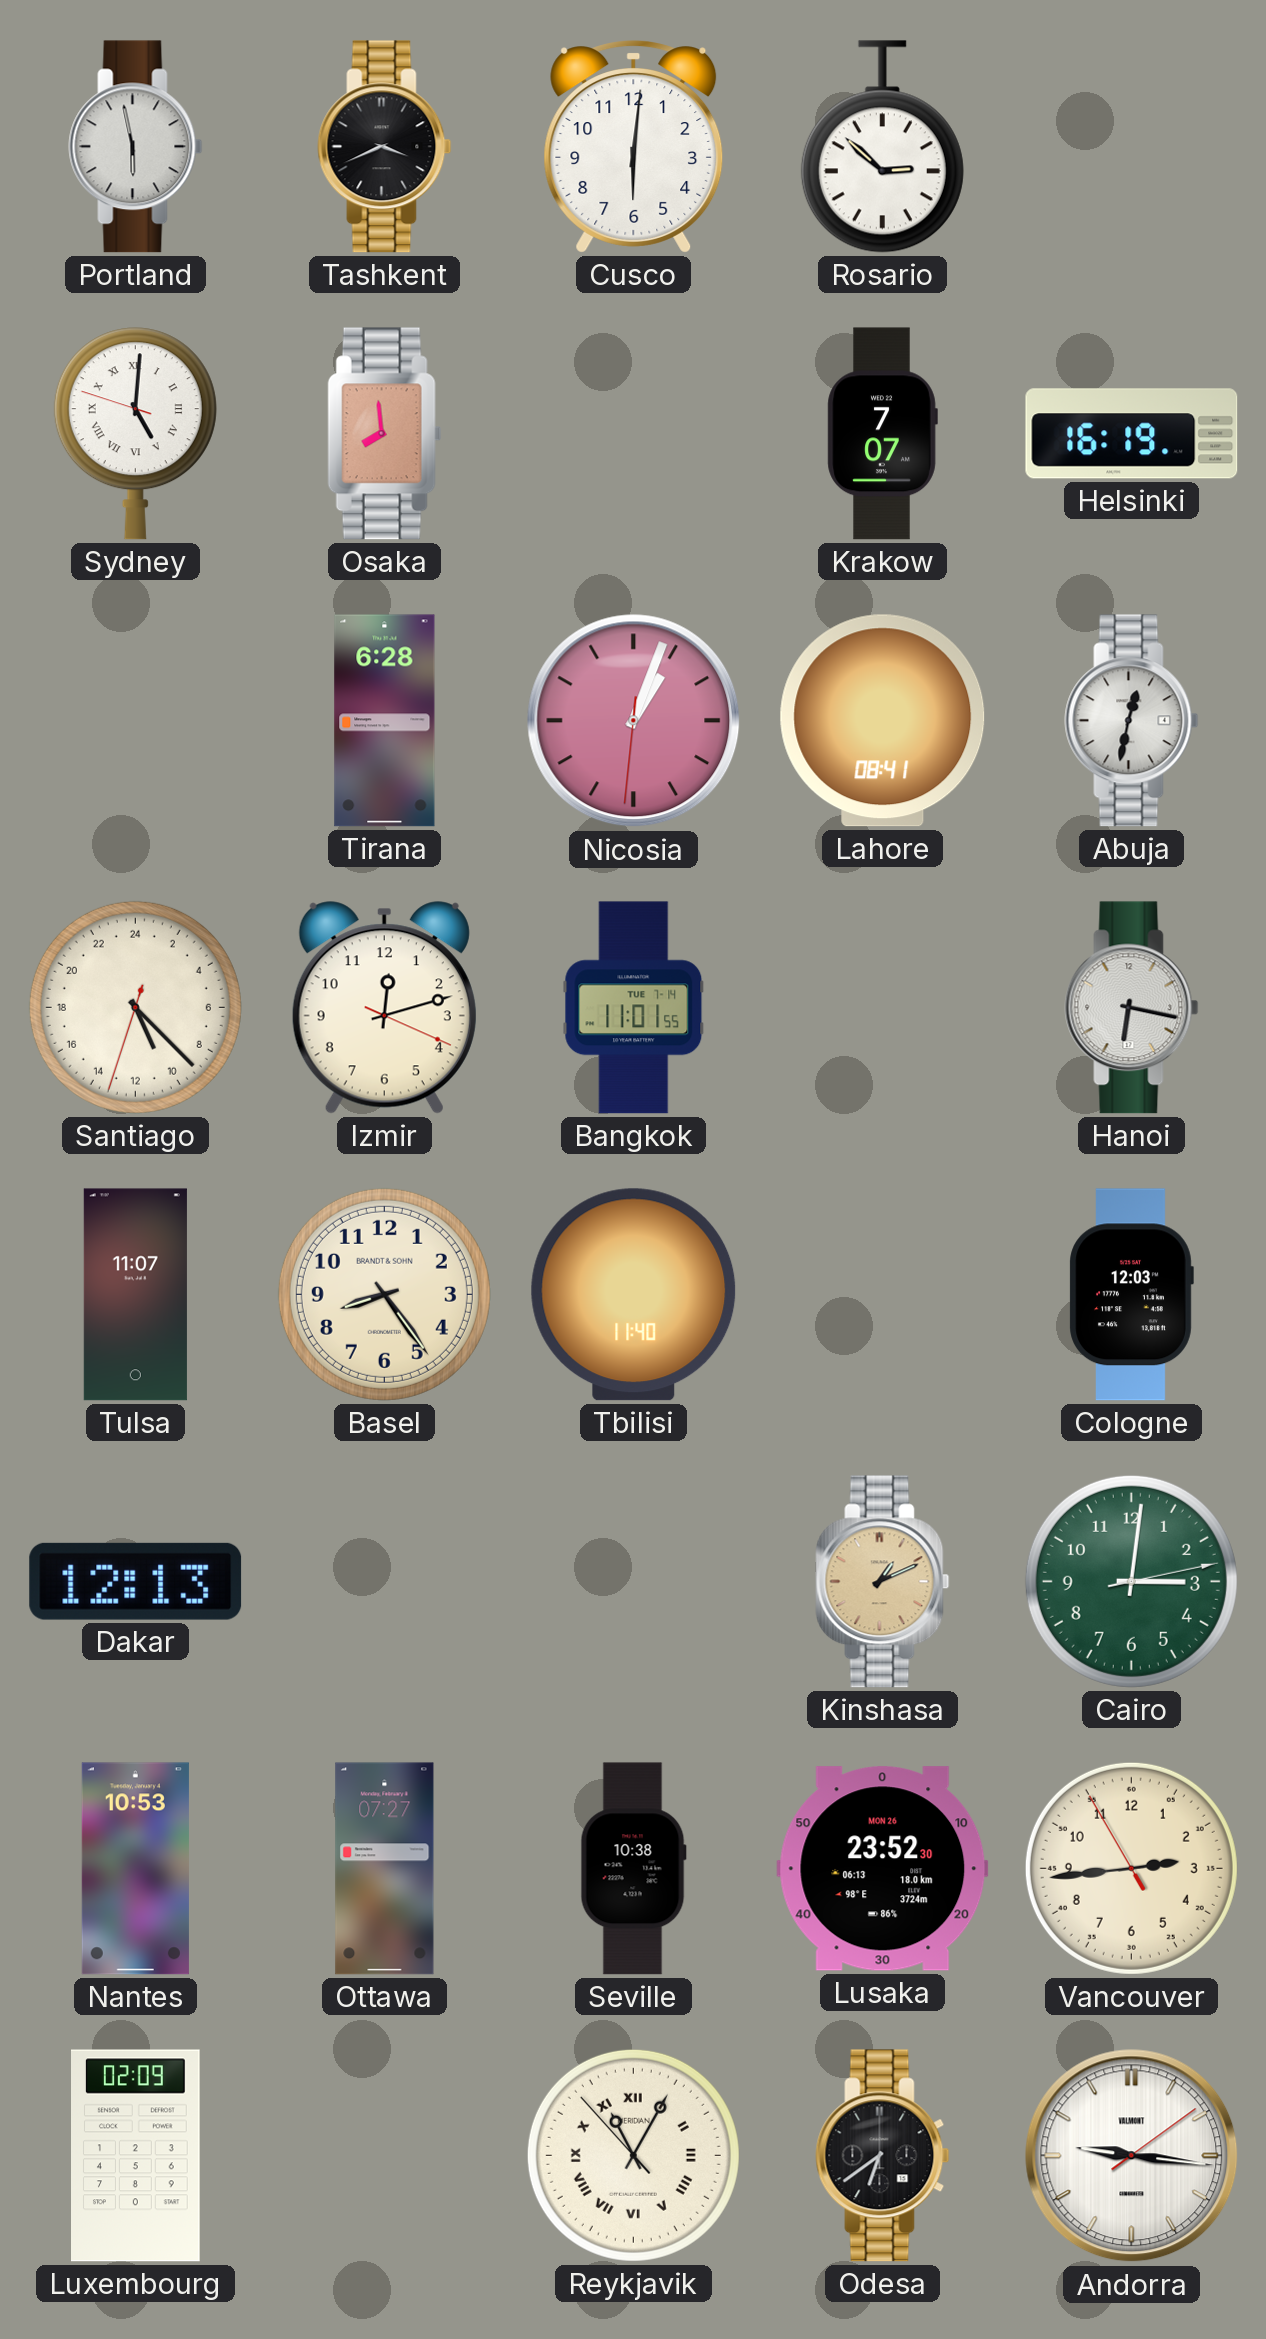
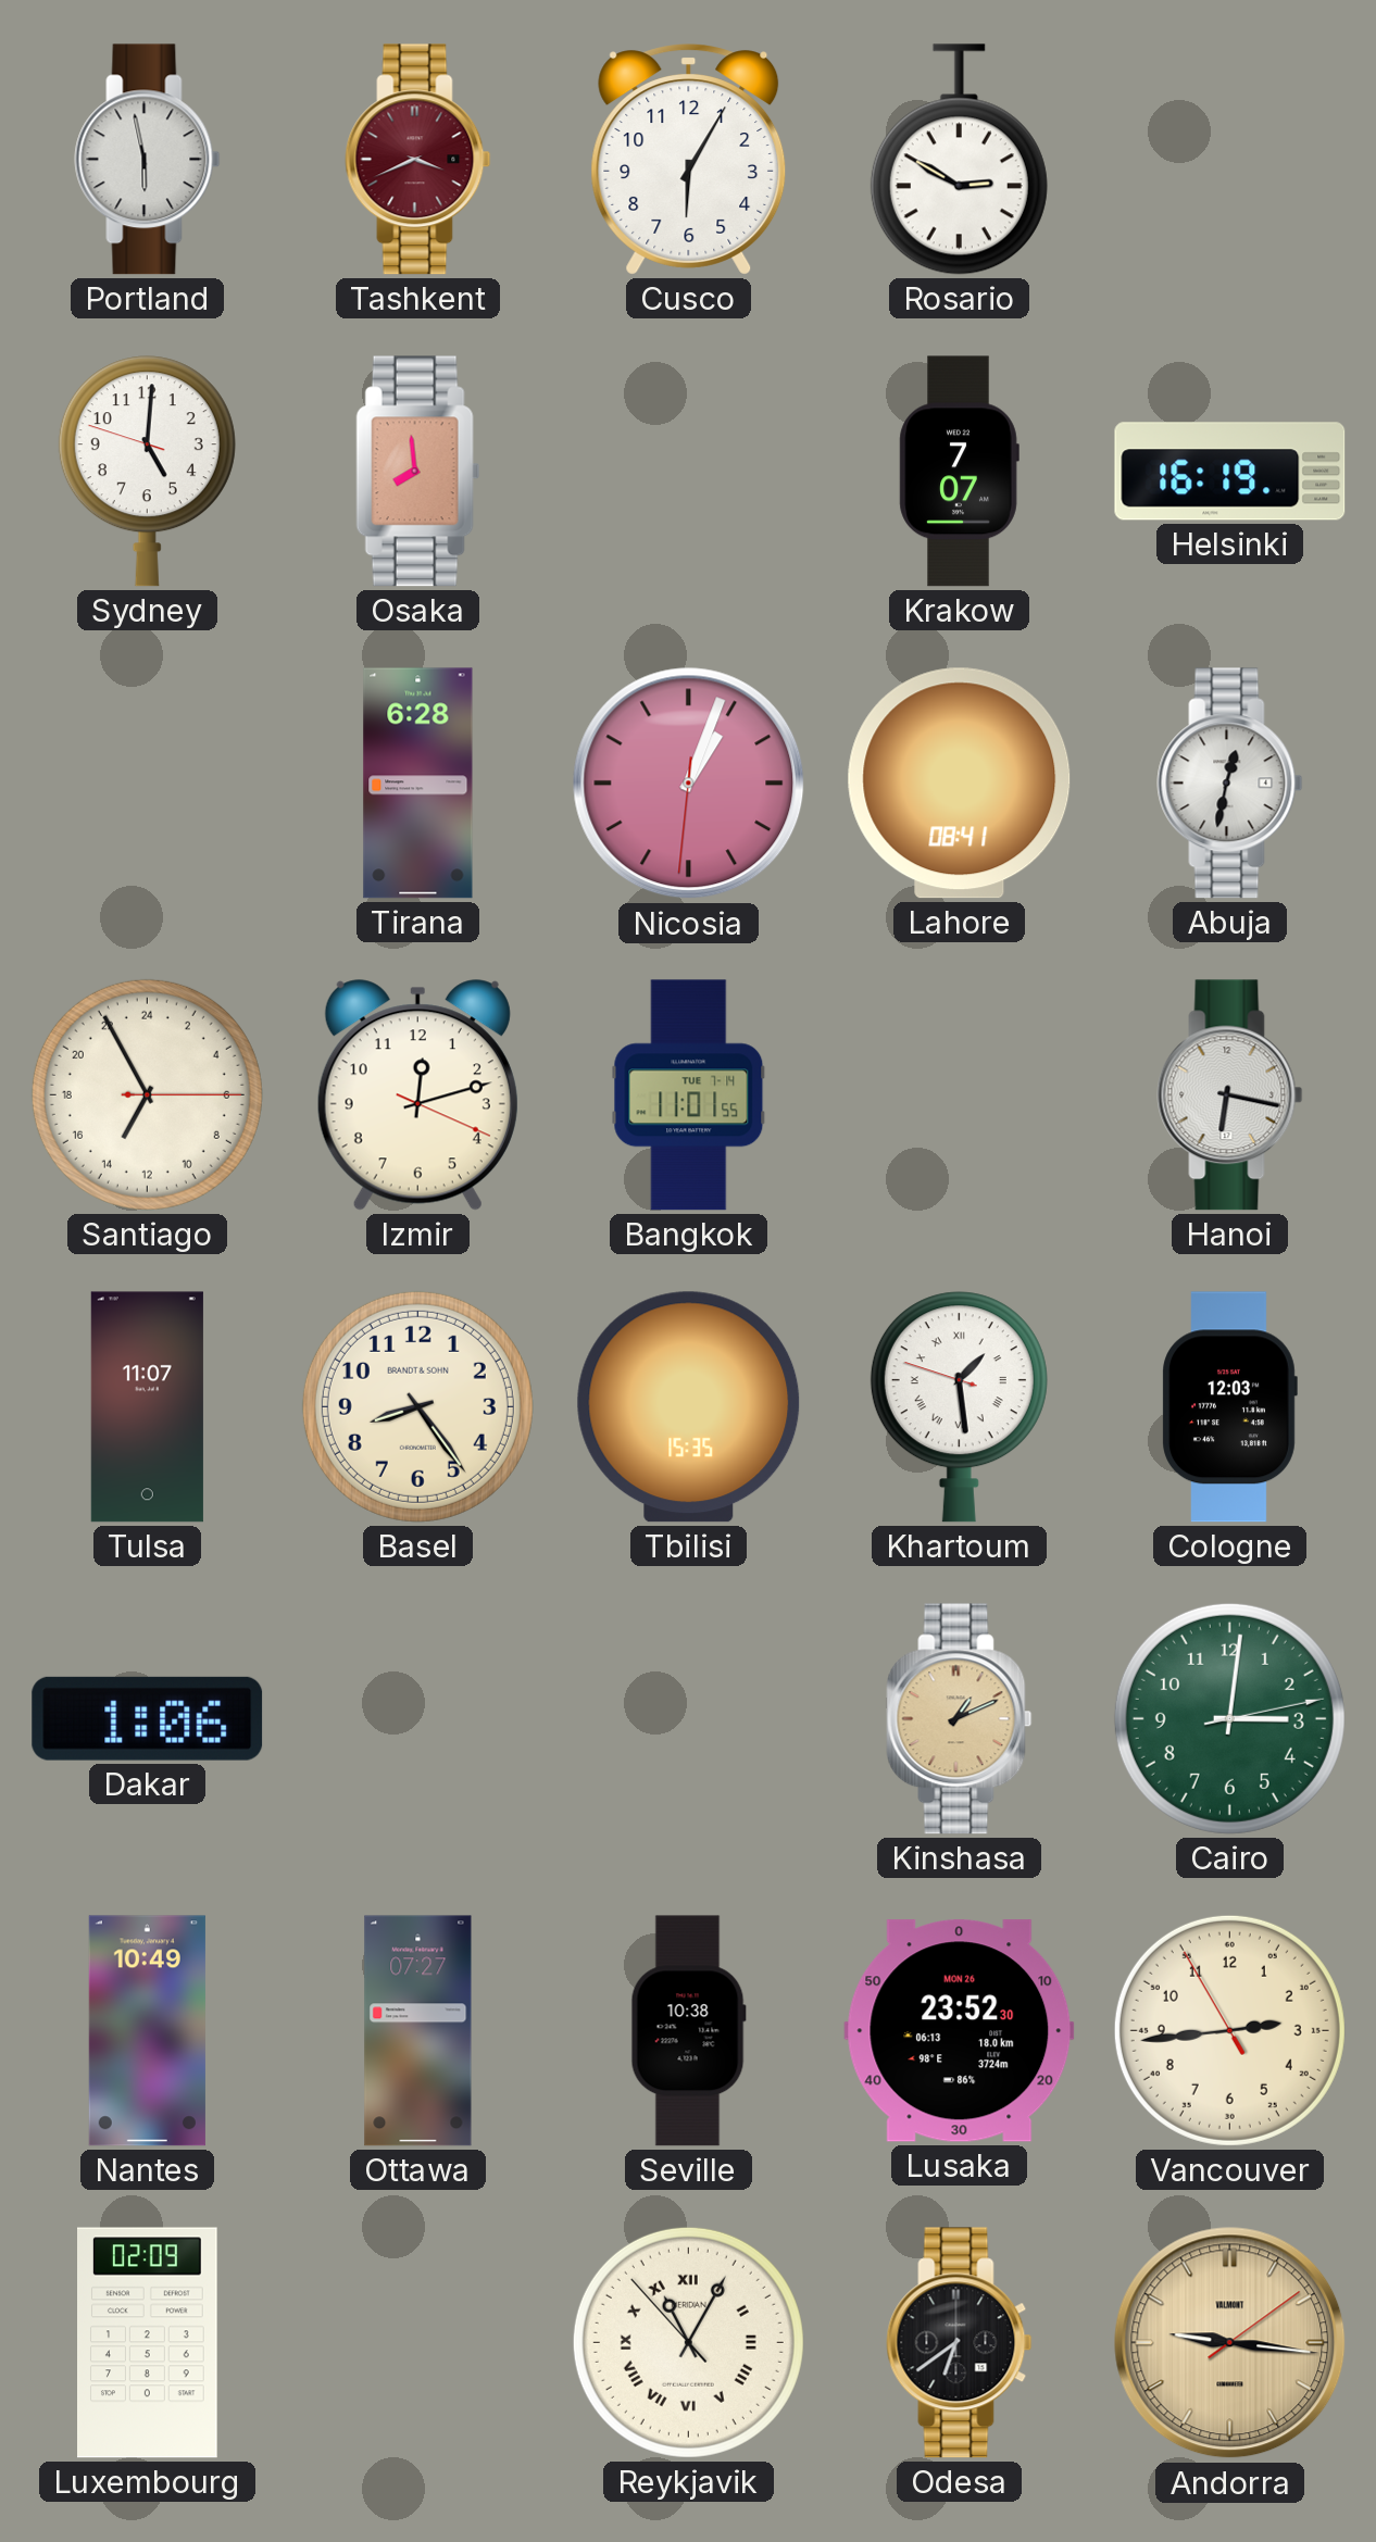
Tashkent dial: black -> burgundy
Cusco: 6:01 -> 6:05
Rosario: 2:52 -> 2:50
Sydney numerals: Roman -> Arabic
Santiago: 10:22 -> 13:55
Tbilisi: 11:40 -> 15:35
Khartoum: none -> 1:28
Dakar: 12:13 -> 1:06
Nantes: 10:53 -> 10:49
Andorra dial: white -> champagne
